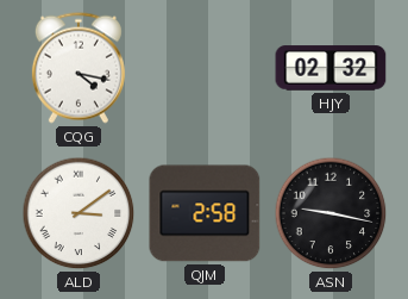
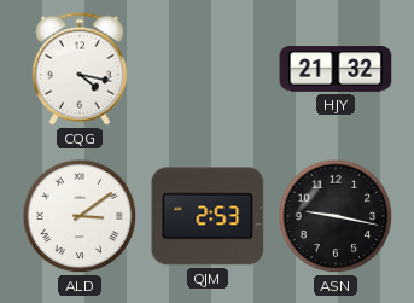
HJY: 02:32 -> 21:32
QJM: 2:58 -> 2:53
